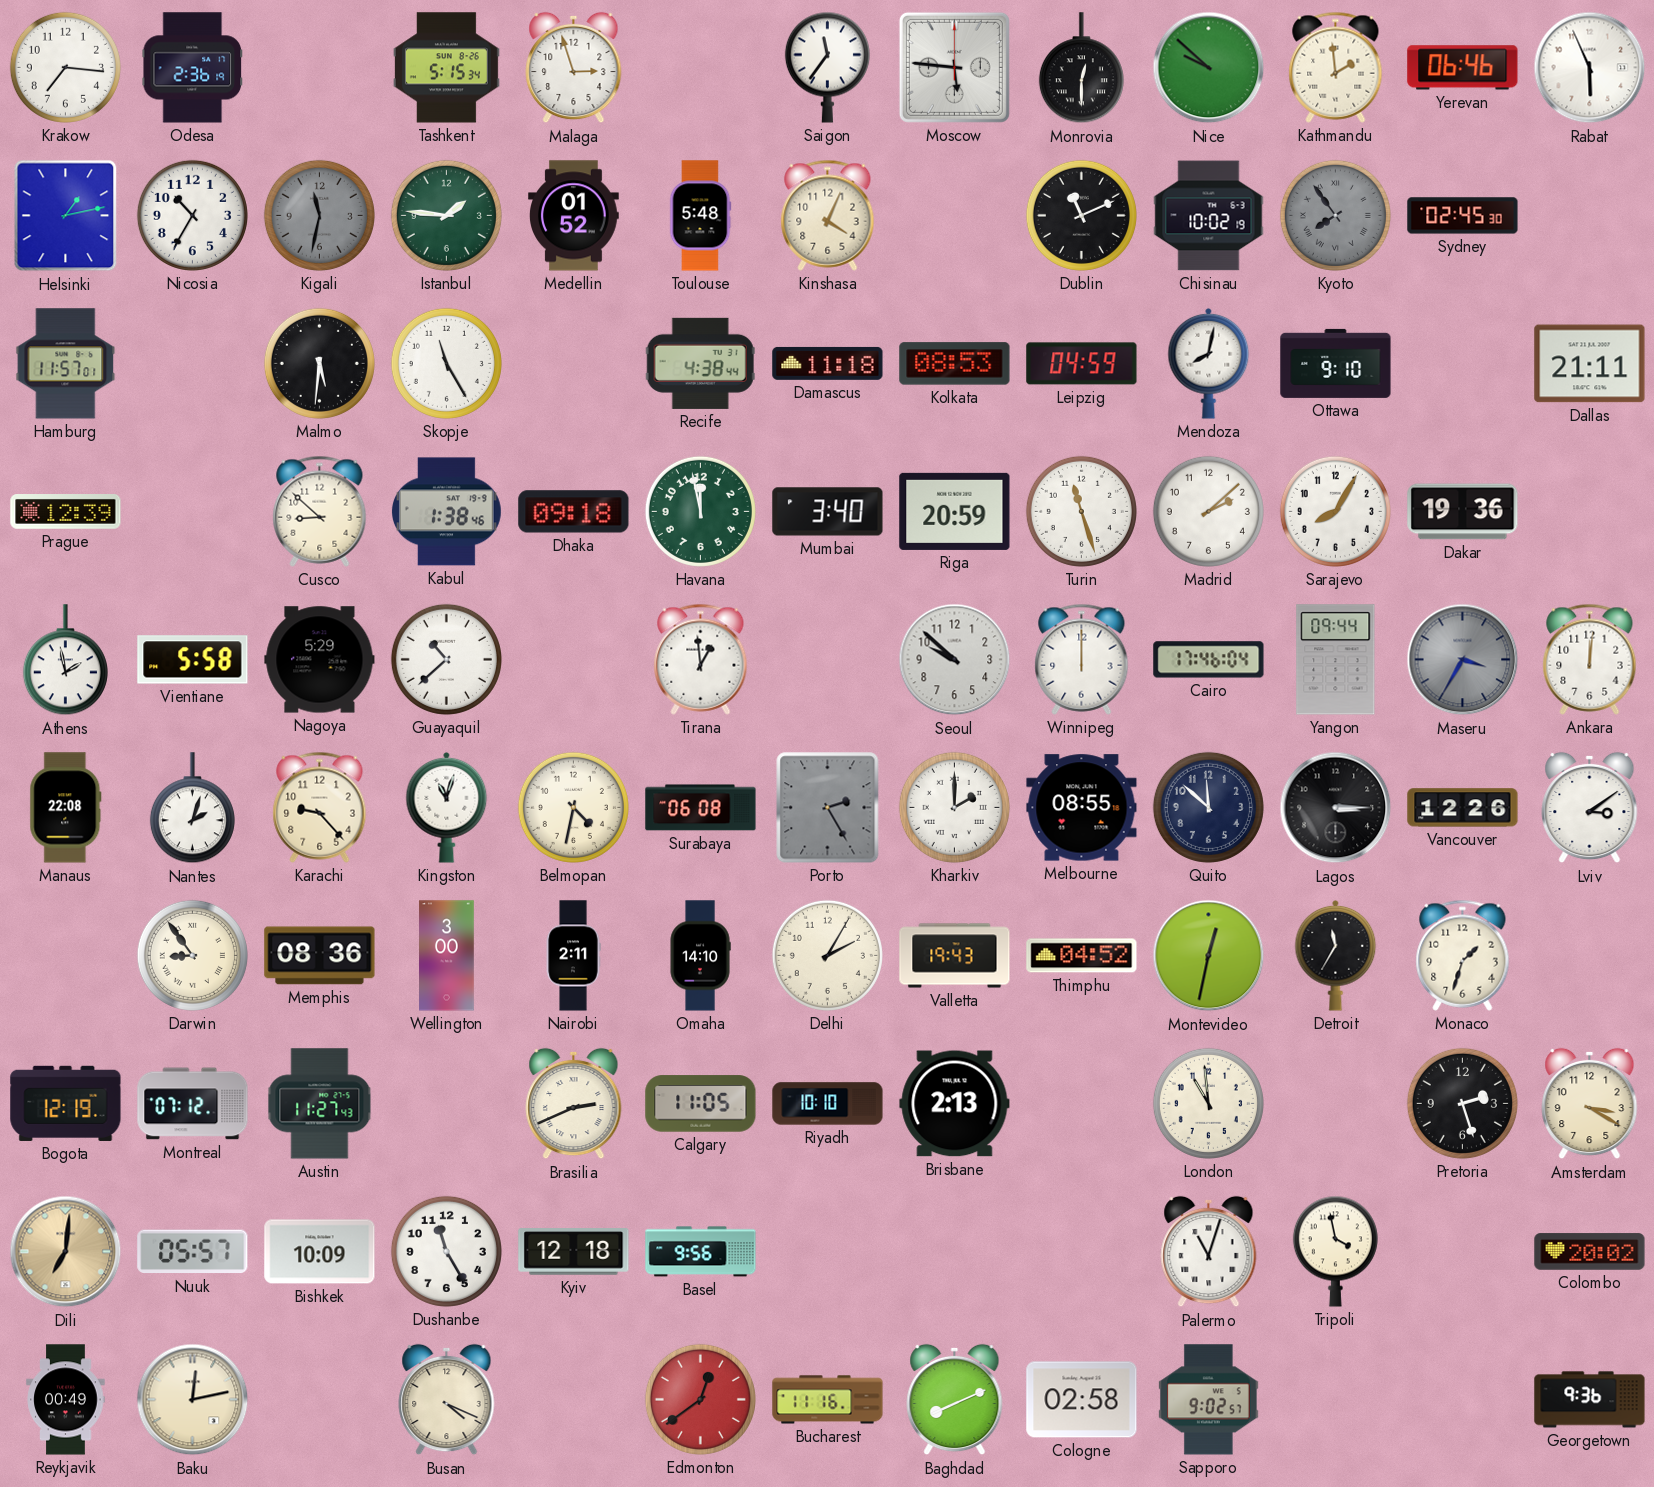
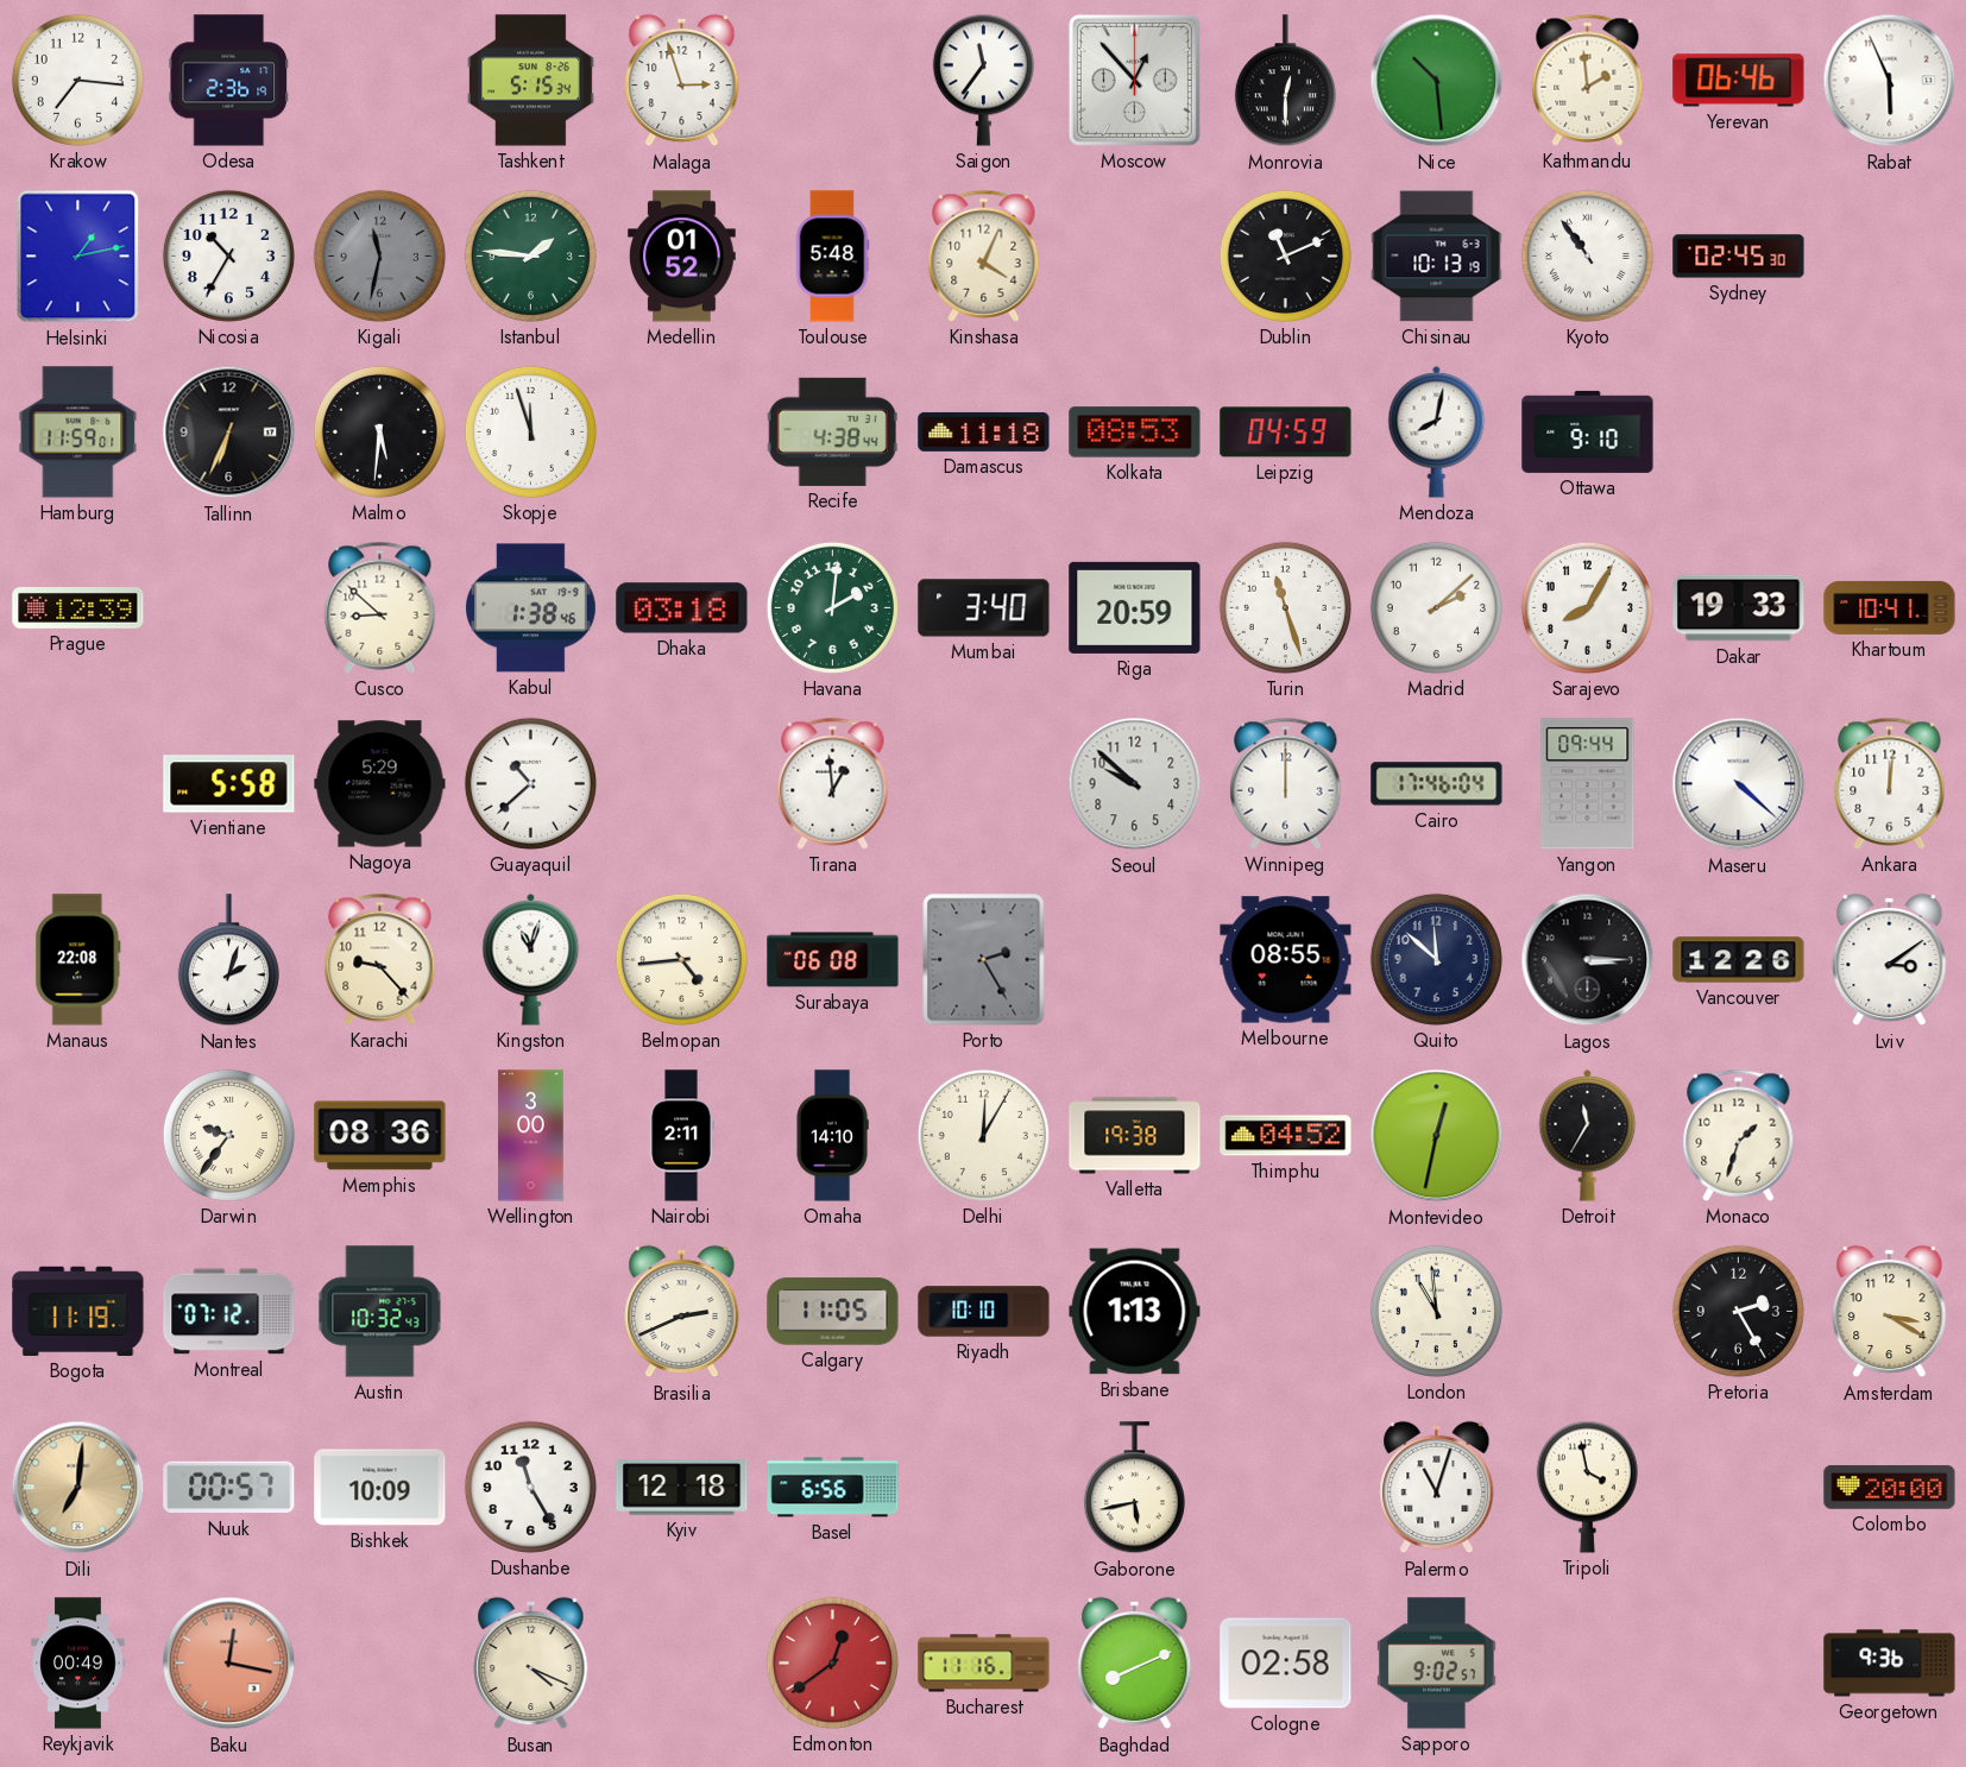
Moscow: 5:46 -> 12:53
Nice: 9:52 -> 10:29
Chisinau: 10:02 -> 10:13
Kyoto: 7:54 -> 10:54
Kyoto dial: grey -> white
Hamburg: 11:57 -> 11:59
Tallinn: none -> 6:34
Skopje: 11:25 -> 11:57
Dallas: 21:11 -> none
Dhaka: 09:18 -> 03:18
Havana: 11:58 -> 2:01
Dakar: 19:36 -> 19:33
Khartoum: none -> 10:41
Athens: 1:58 -> none
Maseru: 3:35 -> 4:22
Maseru dial: grey -> white
Belmopan: 4:32 -> 4:44
Kharkiv: 2:00 -> none
Darwin: 8:54 -> 9:36
Delhi: 2:05 -> 12:05
Valletta: 19:43 -> 19:38
Bogota: 12:19 -> 11:19
Austin: 11:27 -> 10:32
Brisbane: 2:13 -> 1:13
Pretoria: 2:27 -> 2:25
Nuuk: 05:57 -> 00:57
Basel: 9:56 -> 6:56
Gaborone: none -> 5:43
Colombo: 20:02 -> 20:00
Baku: 12:13 -> 12:17
Baku dial: cream -> salmon
